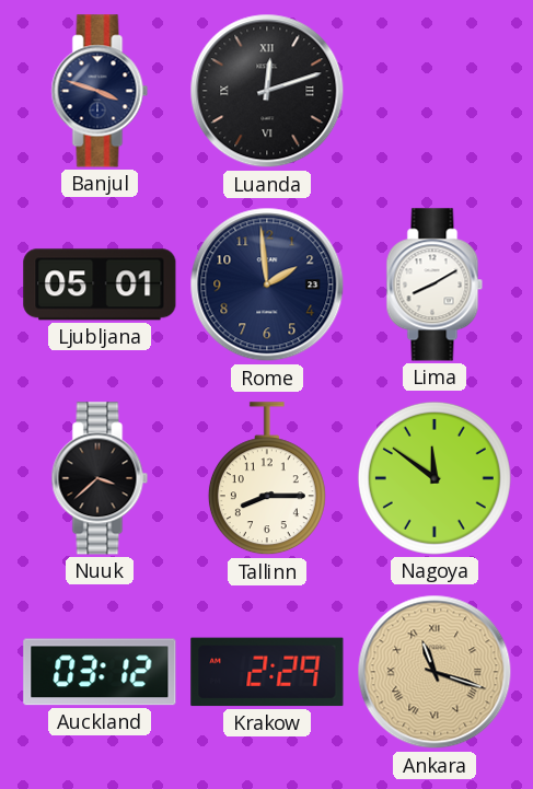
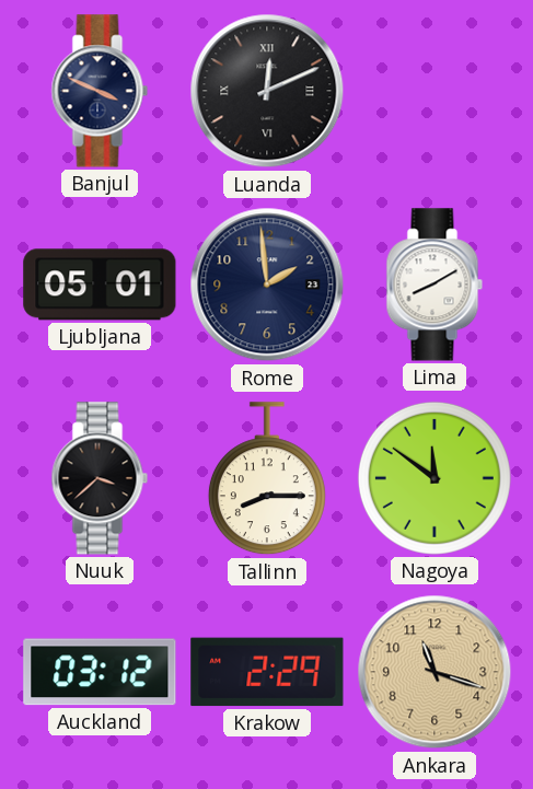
Banjul: 3:48 -> 3:49
Luanda: 12:12 -> 12:11
Ankara numerals: Roman -> Arabic
